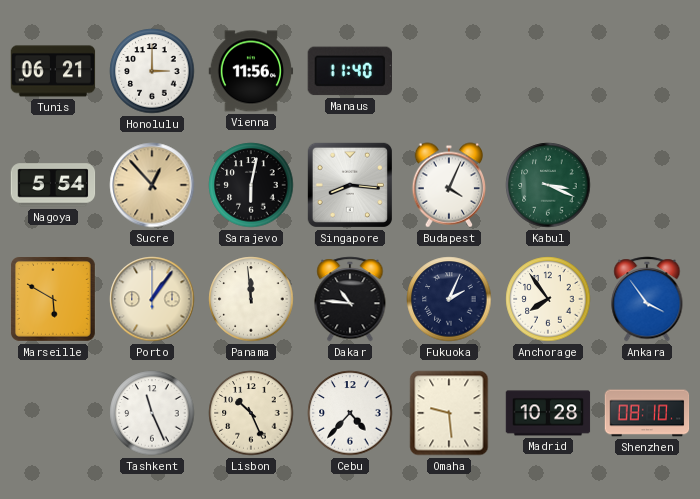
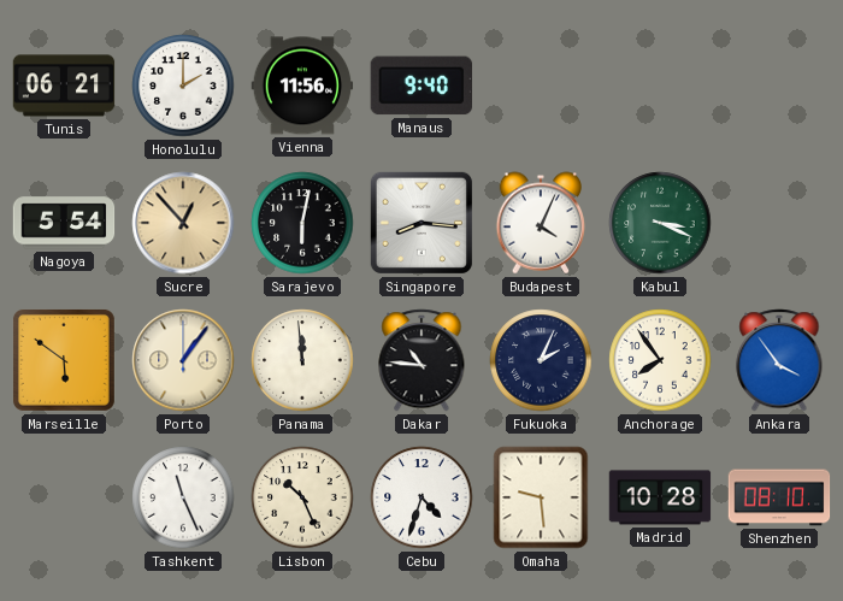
Honolulu: 3:00 -> 2:00
Manaus: 11:40 -> 9:40
Marseille: 5:50 -> 5:51
Cebu: 4:37 -> 4:33
